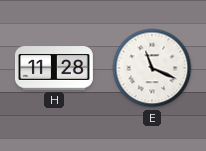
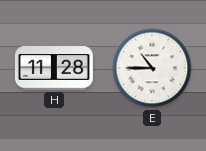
E: 11:19 -> 10:45
